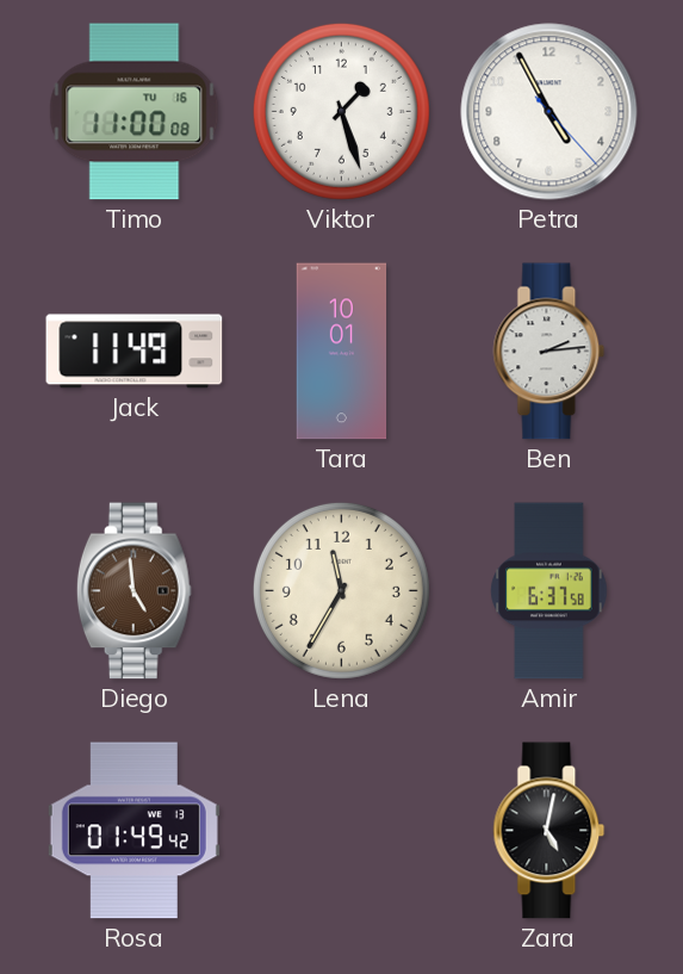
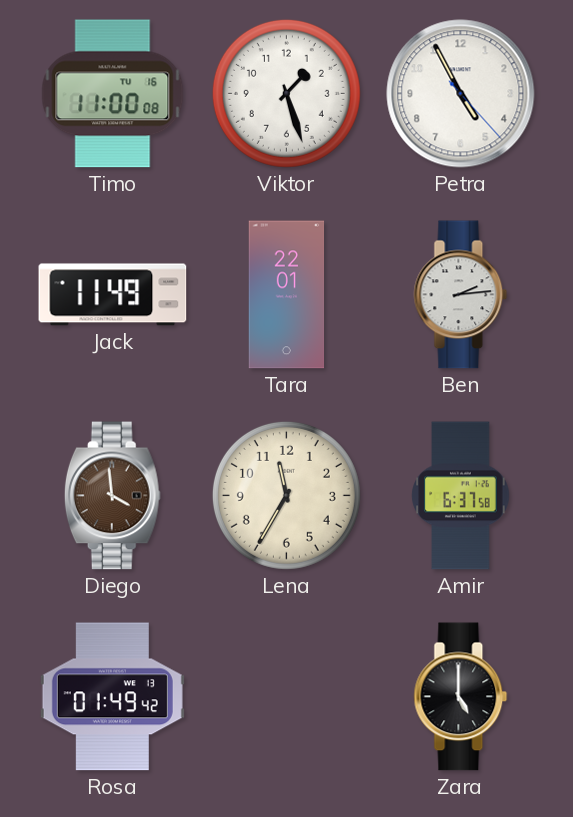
Tara: 10:01 -> 22:01
Diego: 4:59 -> 3:59
Zara: 5:02 -> 5:00
